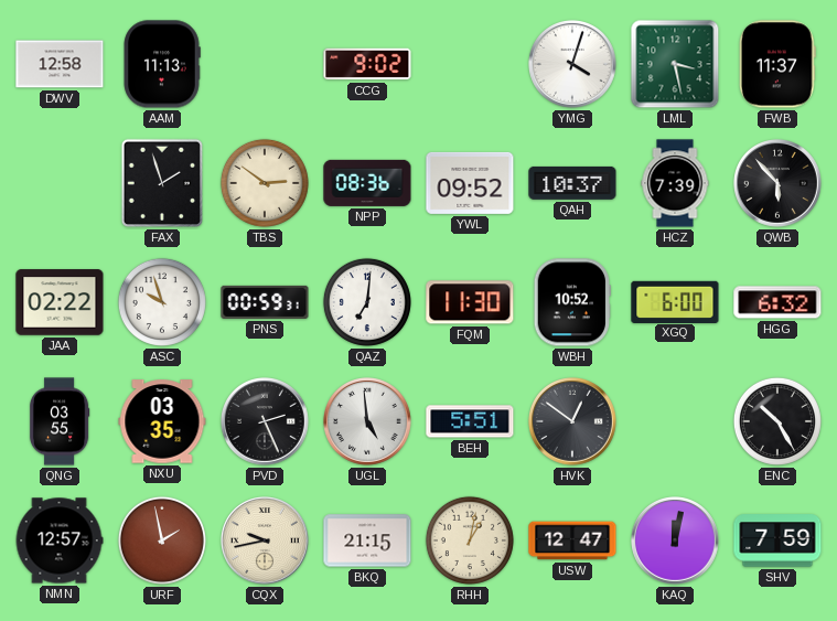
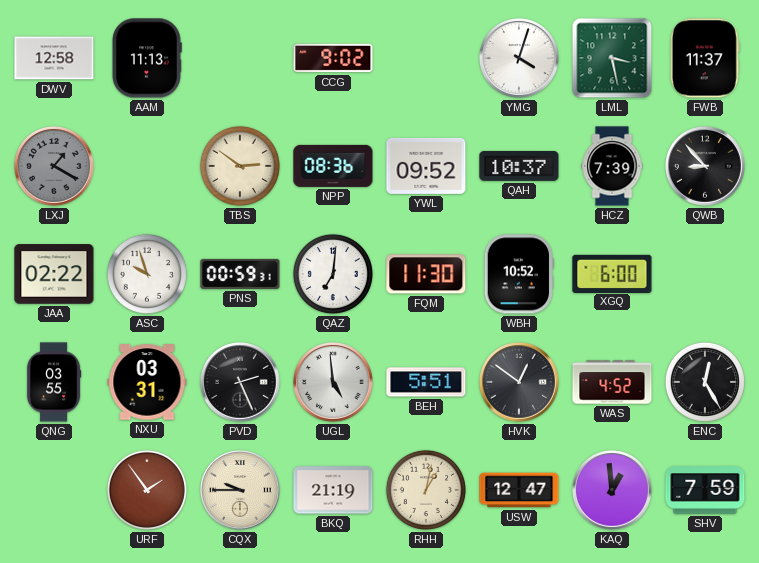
LXJ: none -> 1:20
FAX: 1:57 -> none
QWB: 5:53 -> 8:53
HGG: 6:32 -> none
NXU: 03:35 -> 03:31
WAS: none -> 4:52
ENC: 10:25 -> 12:25
NMN: 12:57 -> none
URF: 1:58 -> 1:54
CQX: 9:43 -> 9:45
BKQ: 21:15 -> 21:19
KAQ: 12:02 -> 12:59
